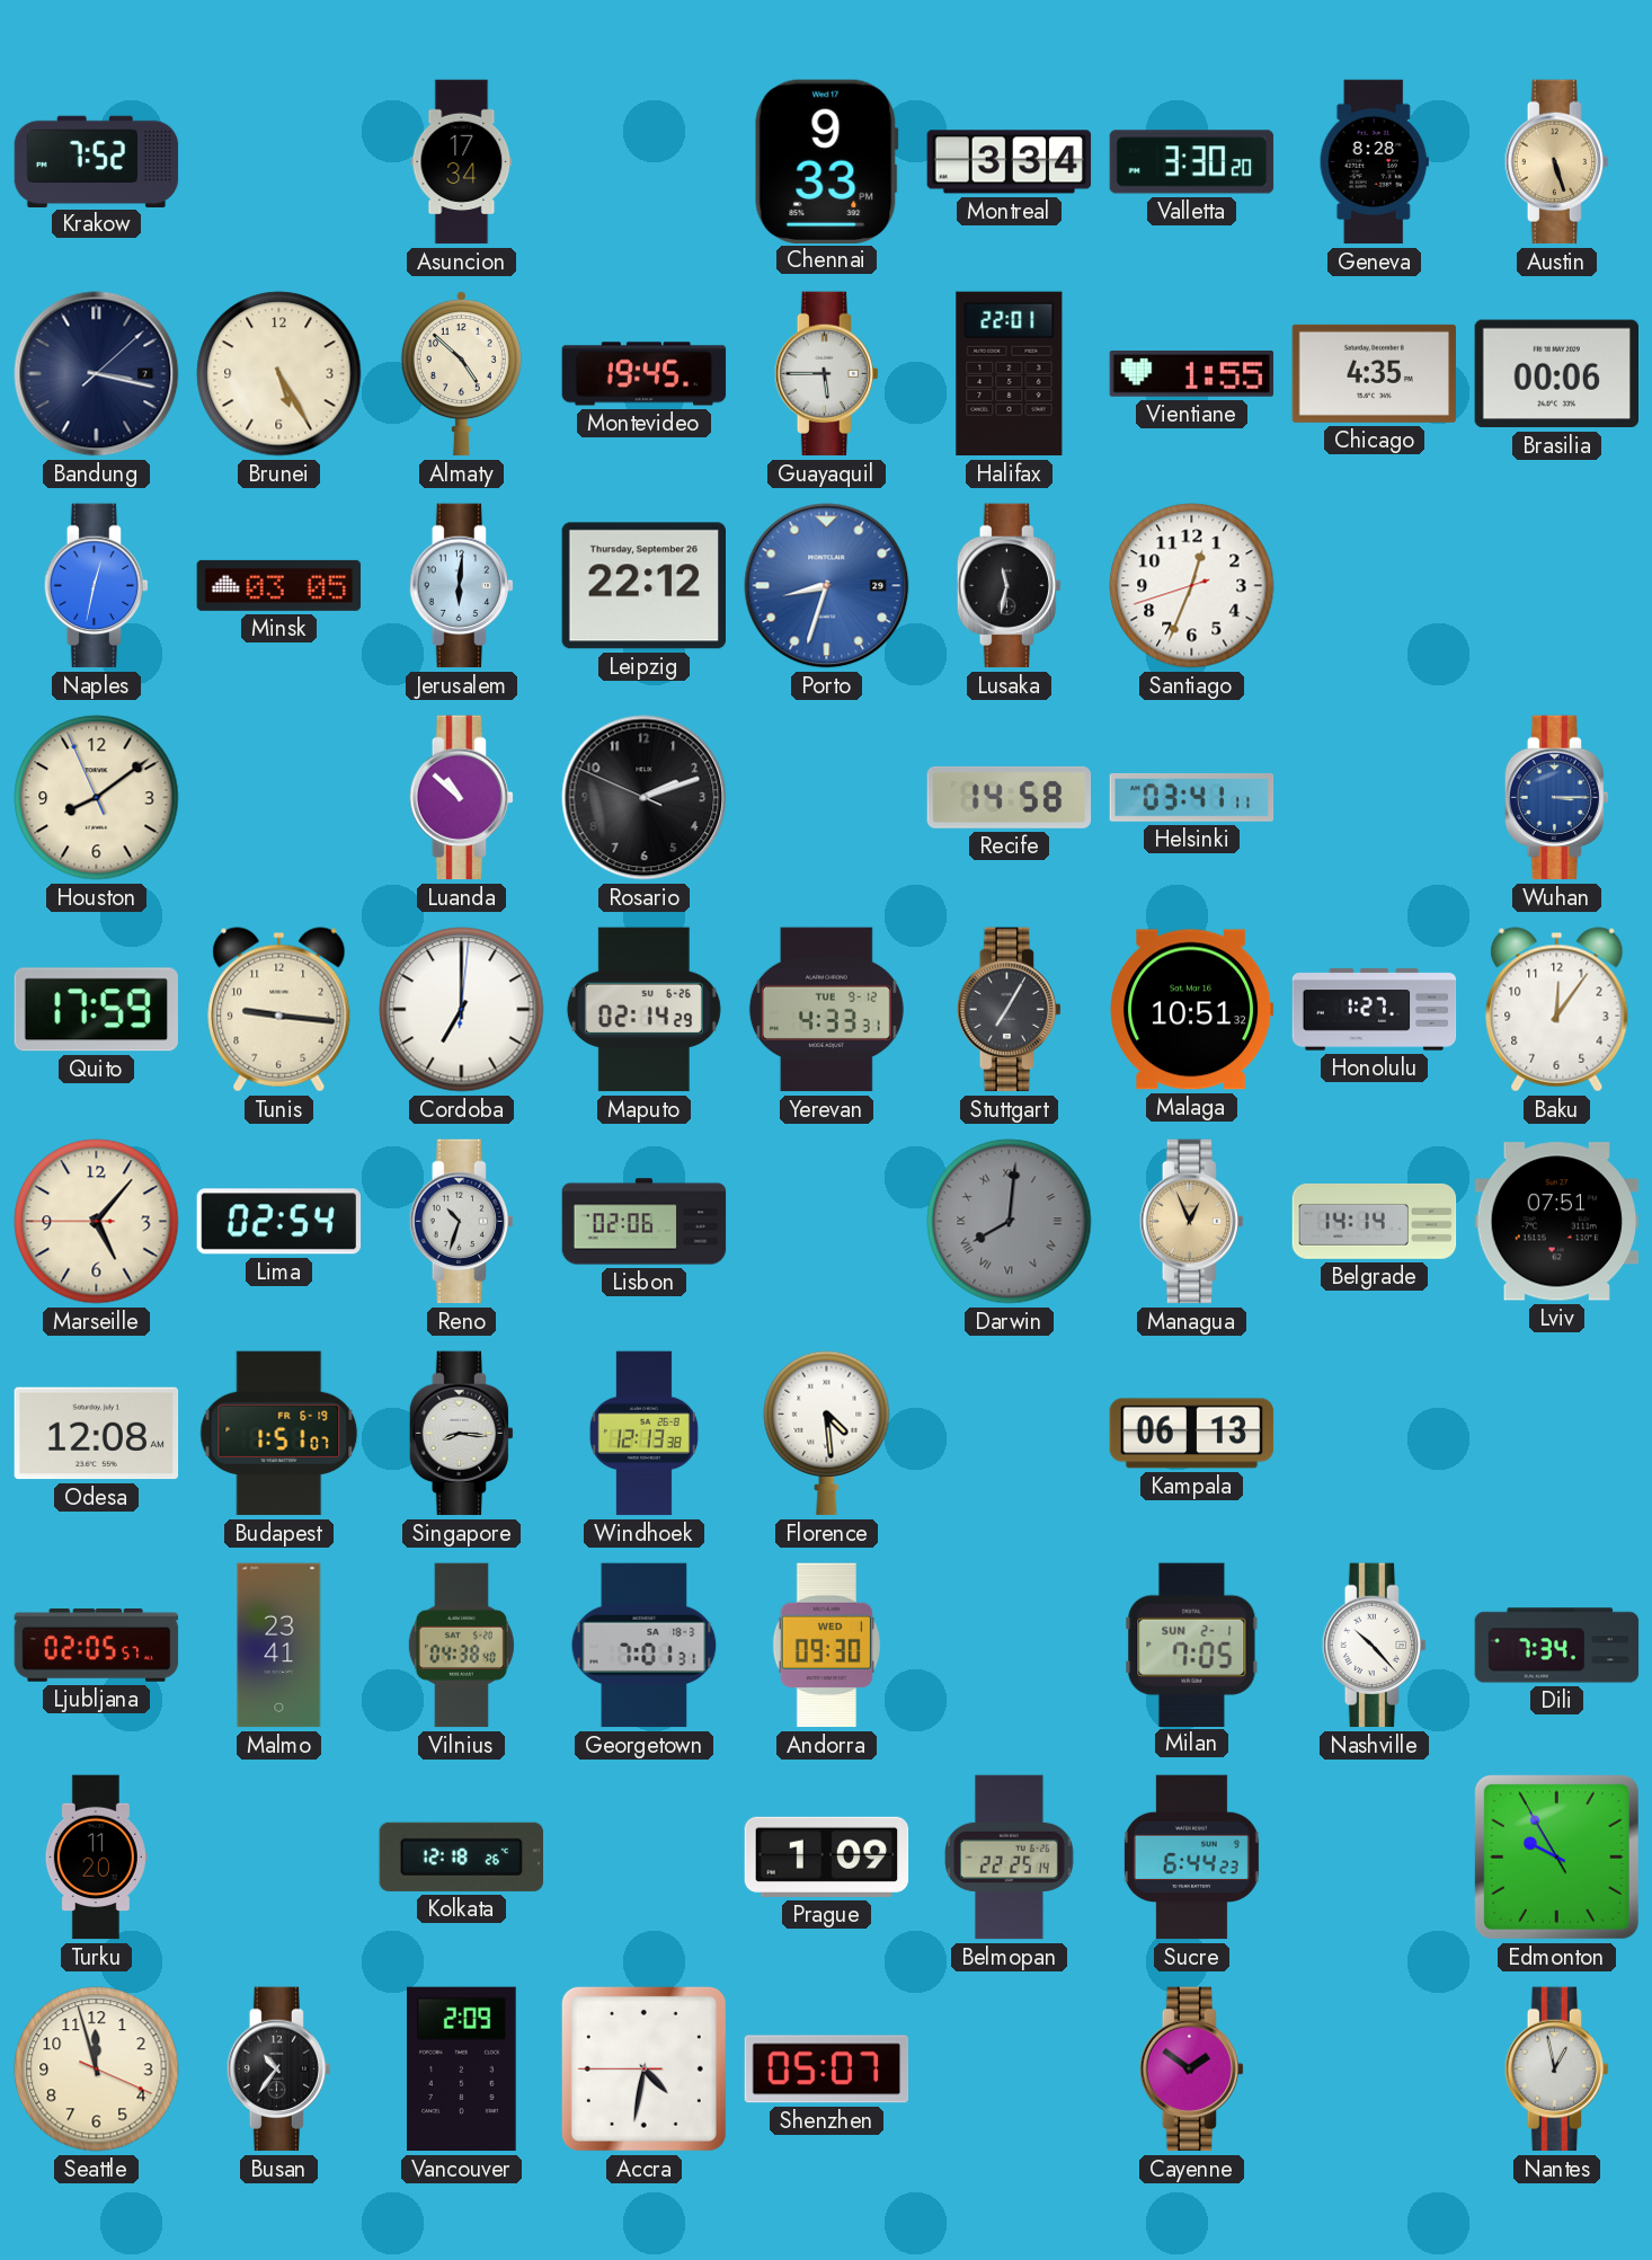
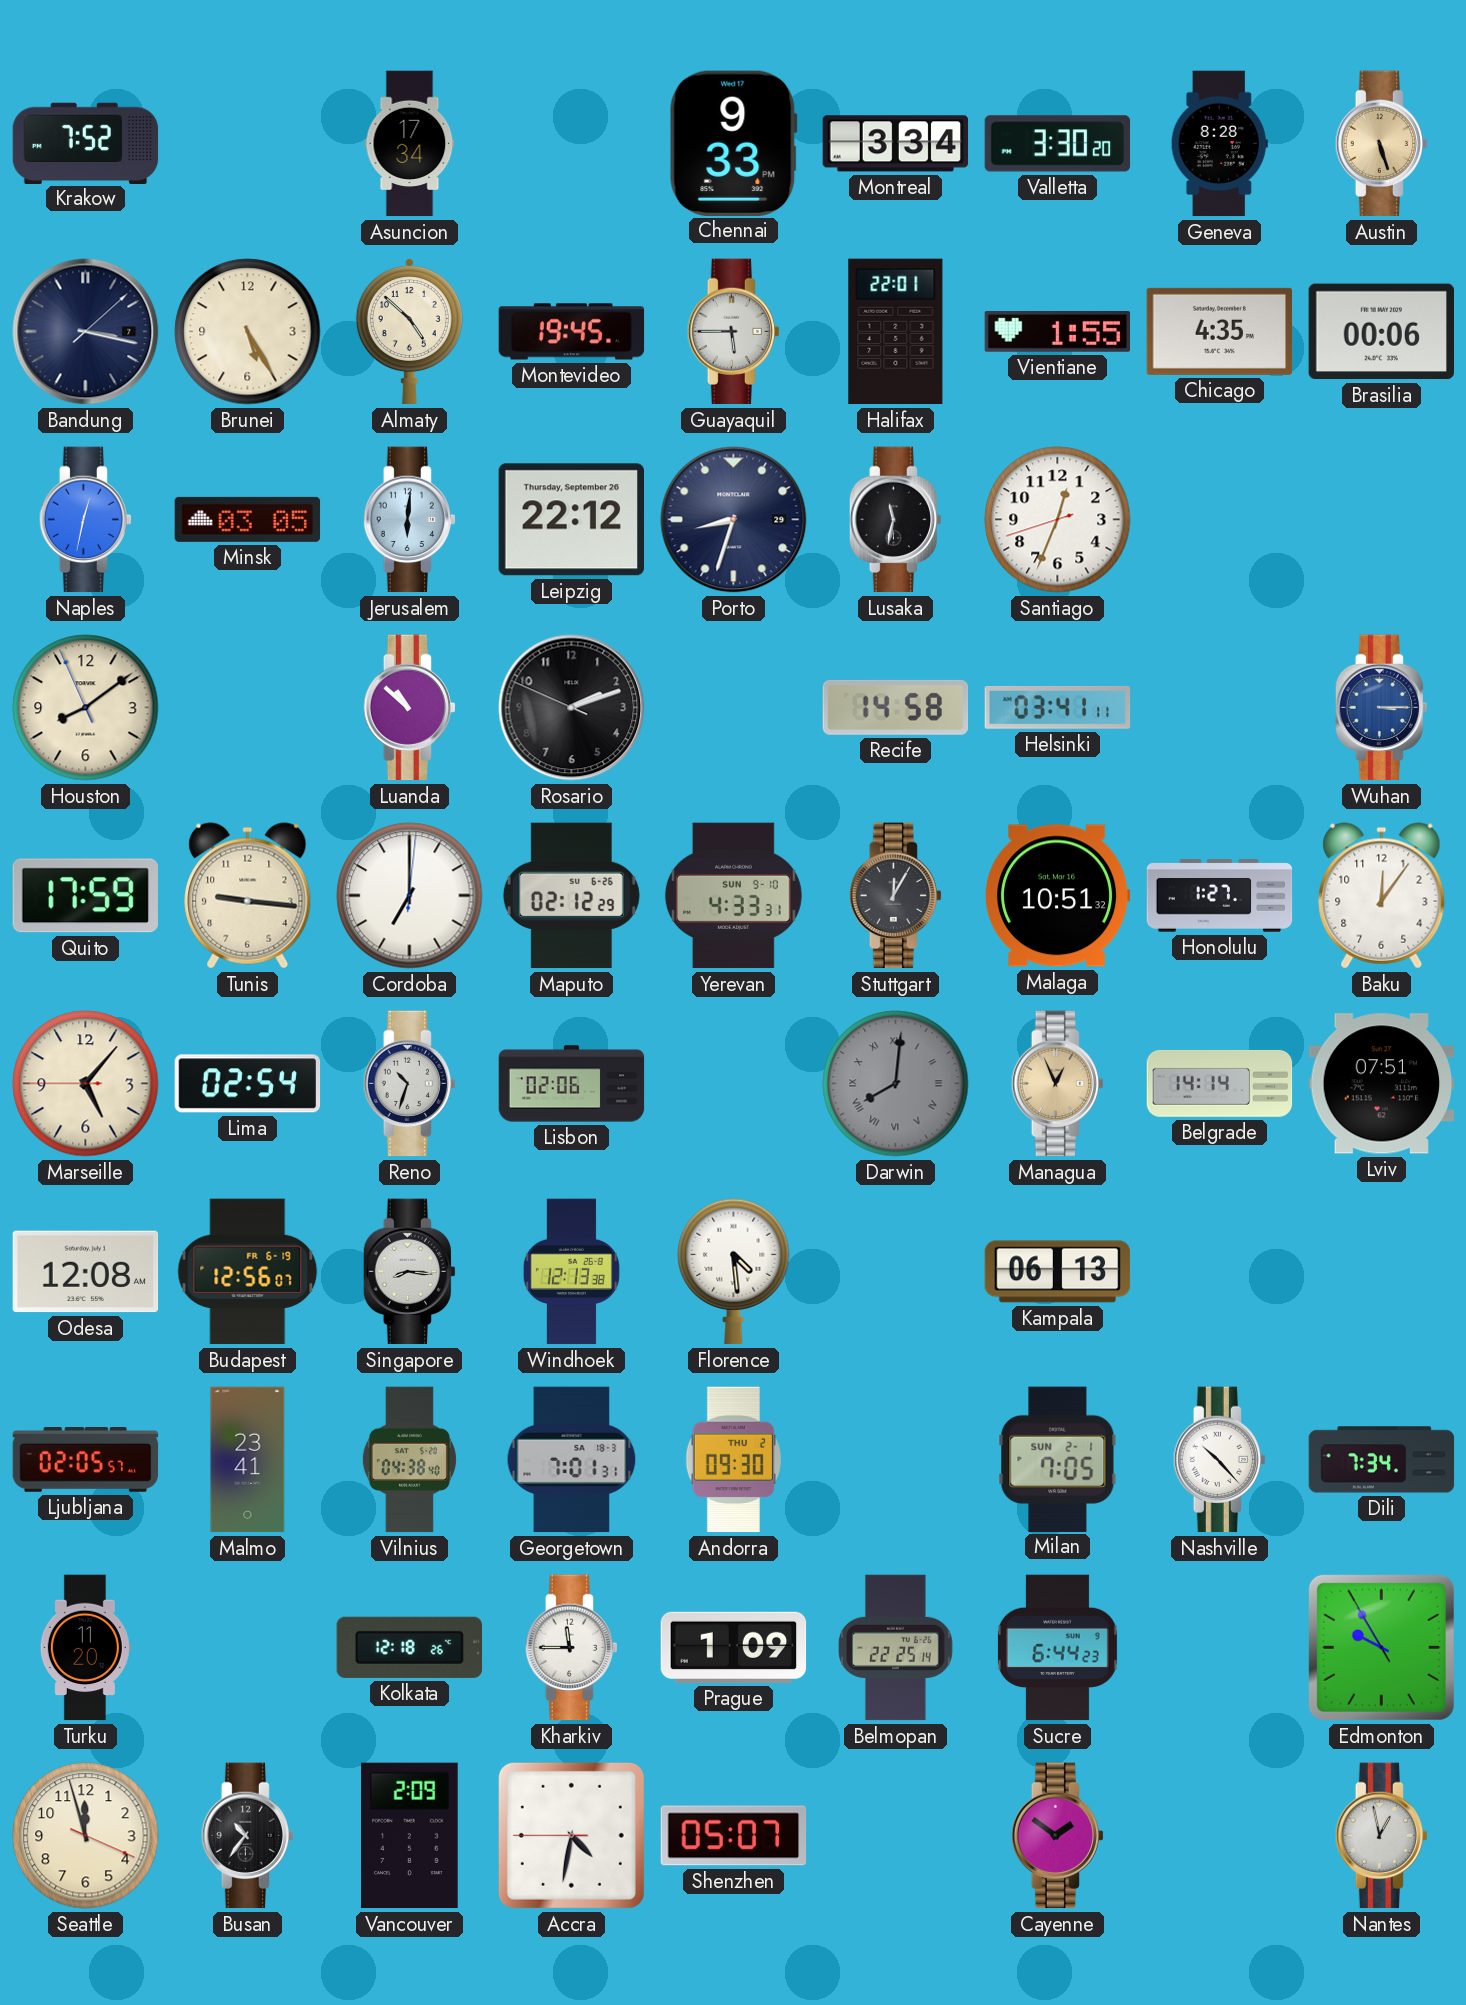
Porto dial: blue -> navy
Maputo: 02:14 -> 02:12
Yerevan date: TUE 9-12 -> SUN 9-10
Stuttgart: 7:05 -> 12:05
Budapest: 1:51 -> 12:56
Andorra date: WED 1 -> THU 2
Kharkiv: none -> 11:45
